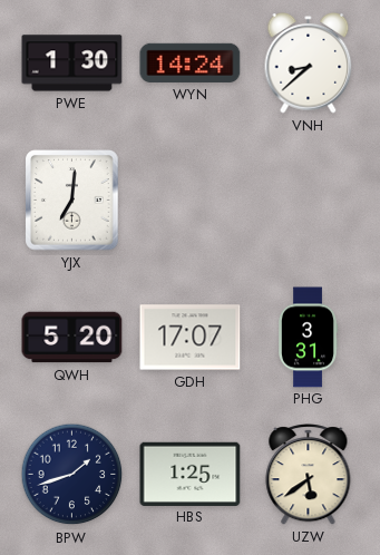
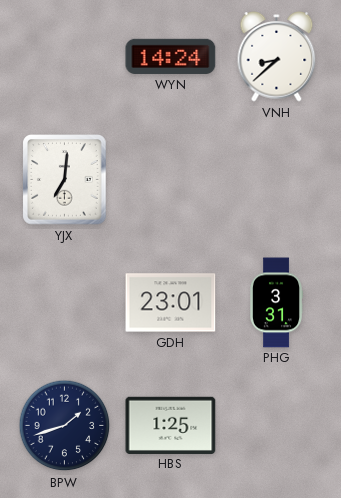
PWE: 1:30 -> none
QWH: 5:20 -> none
GDH: 17:07 -> 23:01
UZW: 5:39 -> none
